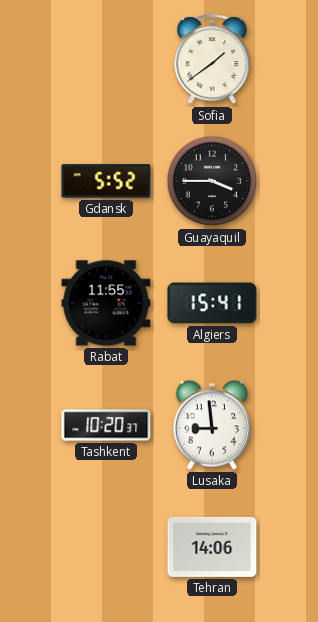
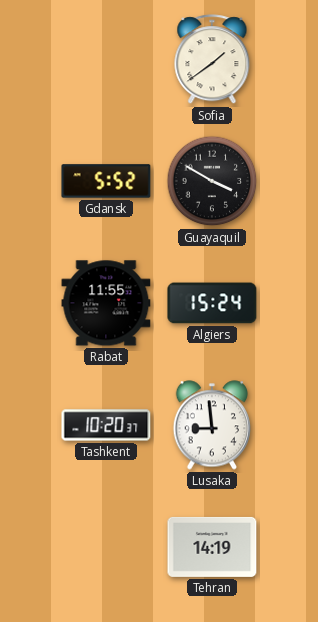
Guayaquil: 3:45 -> 3:50
Algiers: 15:41 -> 15:24
Tehran: 14:06 -> 14:19
